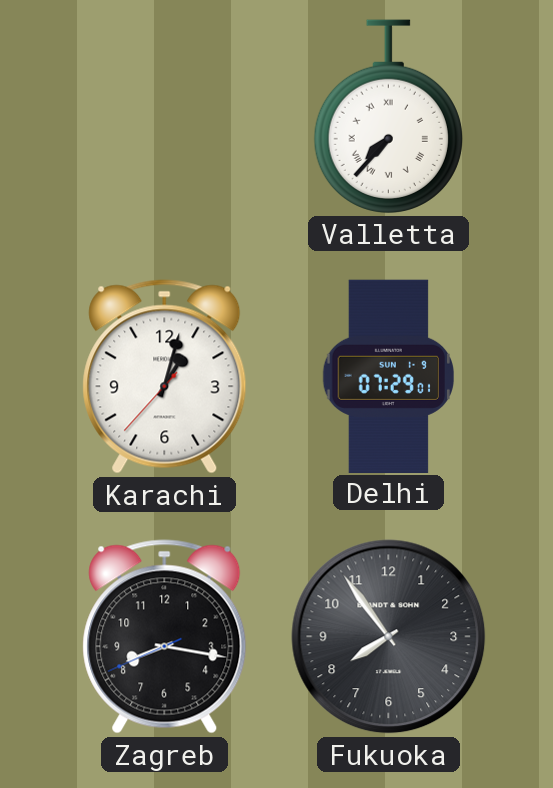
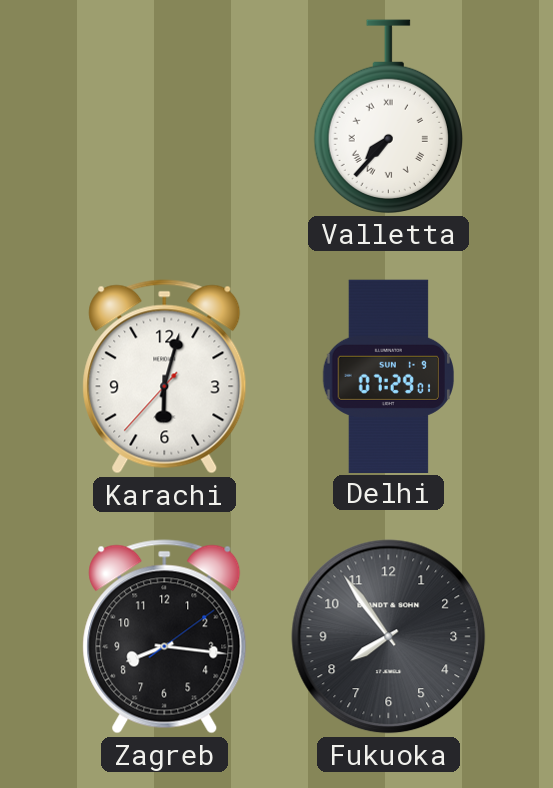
Karachi: 1:02 -> 6:02
Zagreb: 8:16:41 -> 8:16:09
